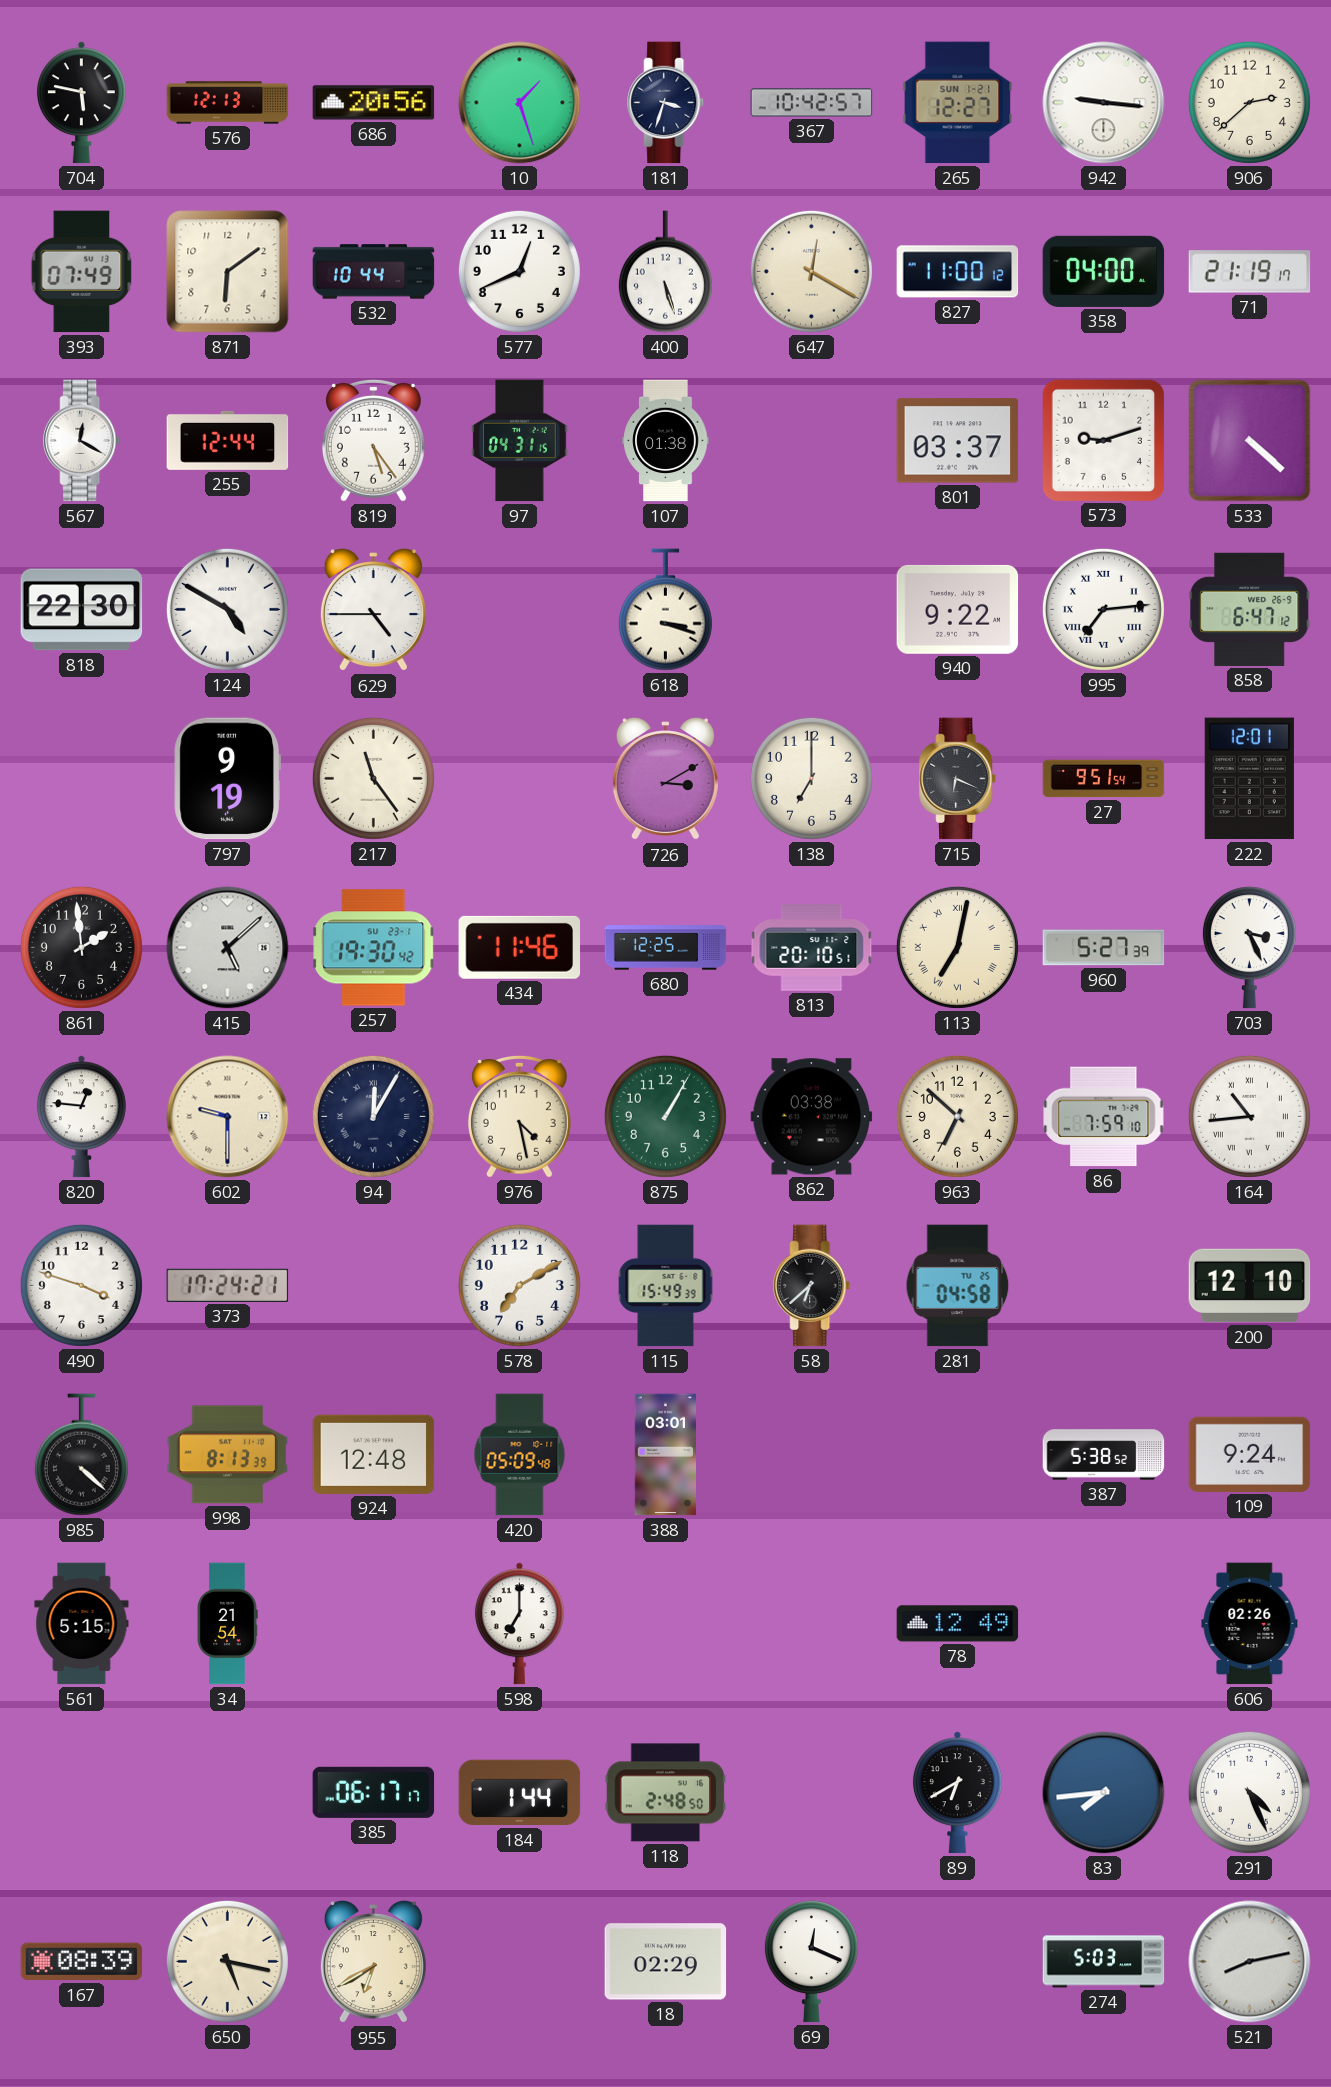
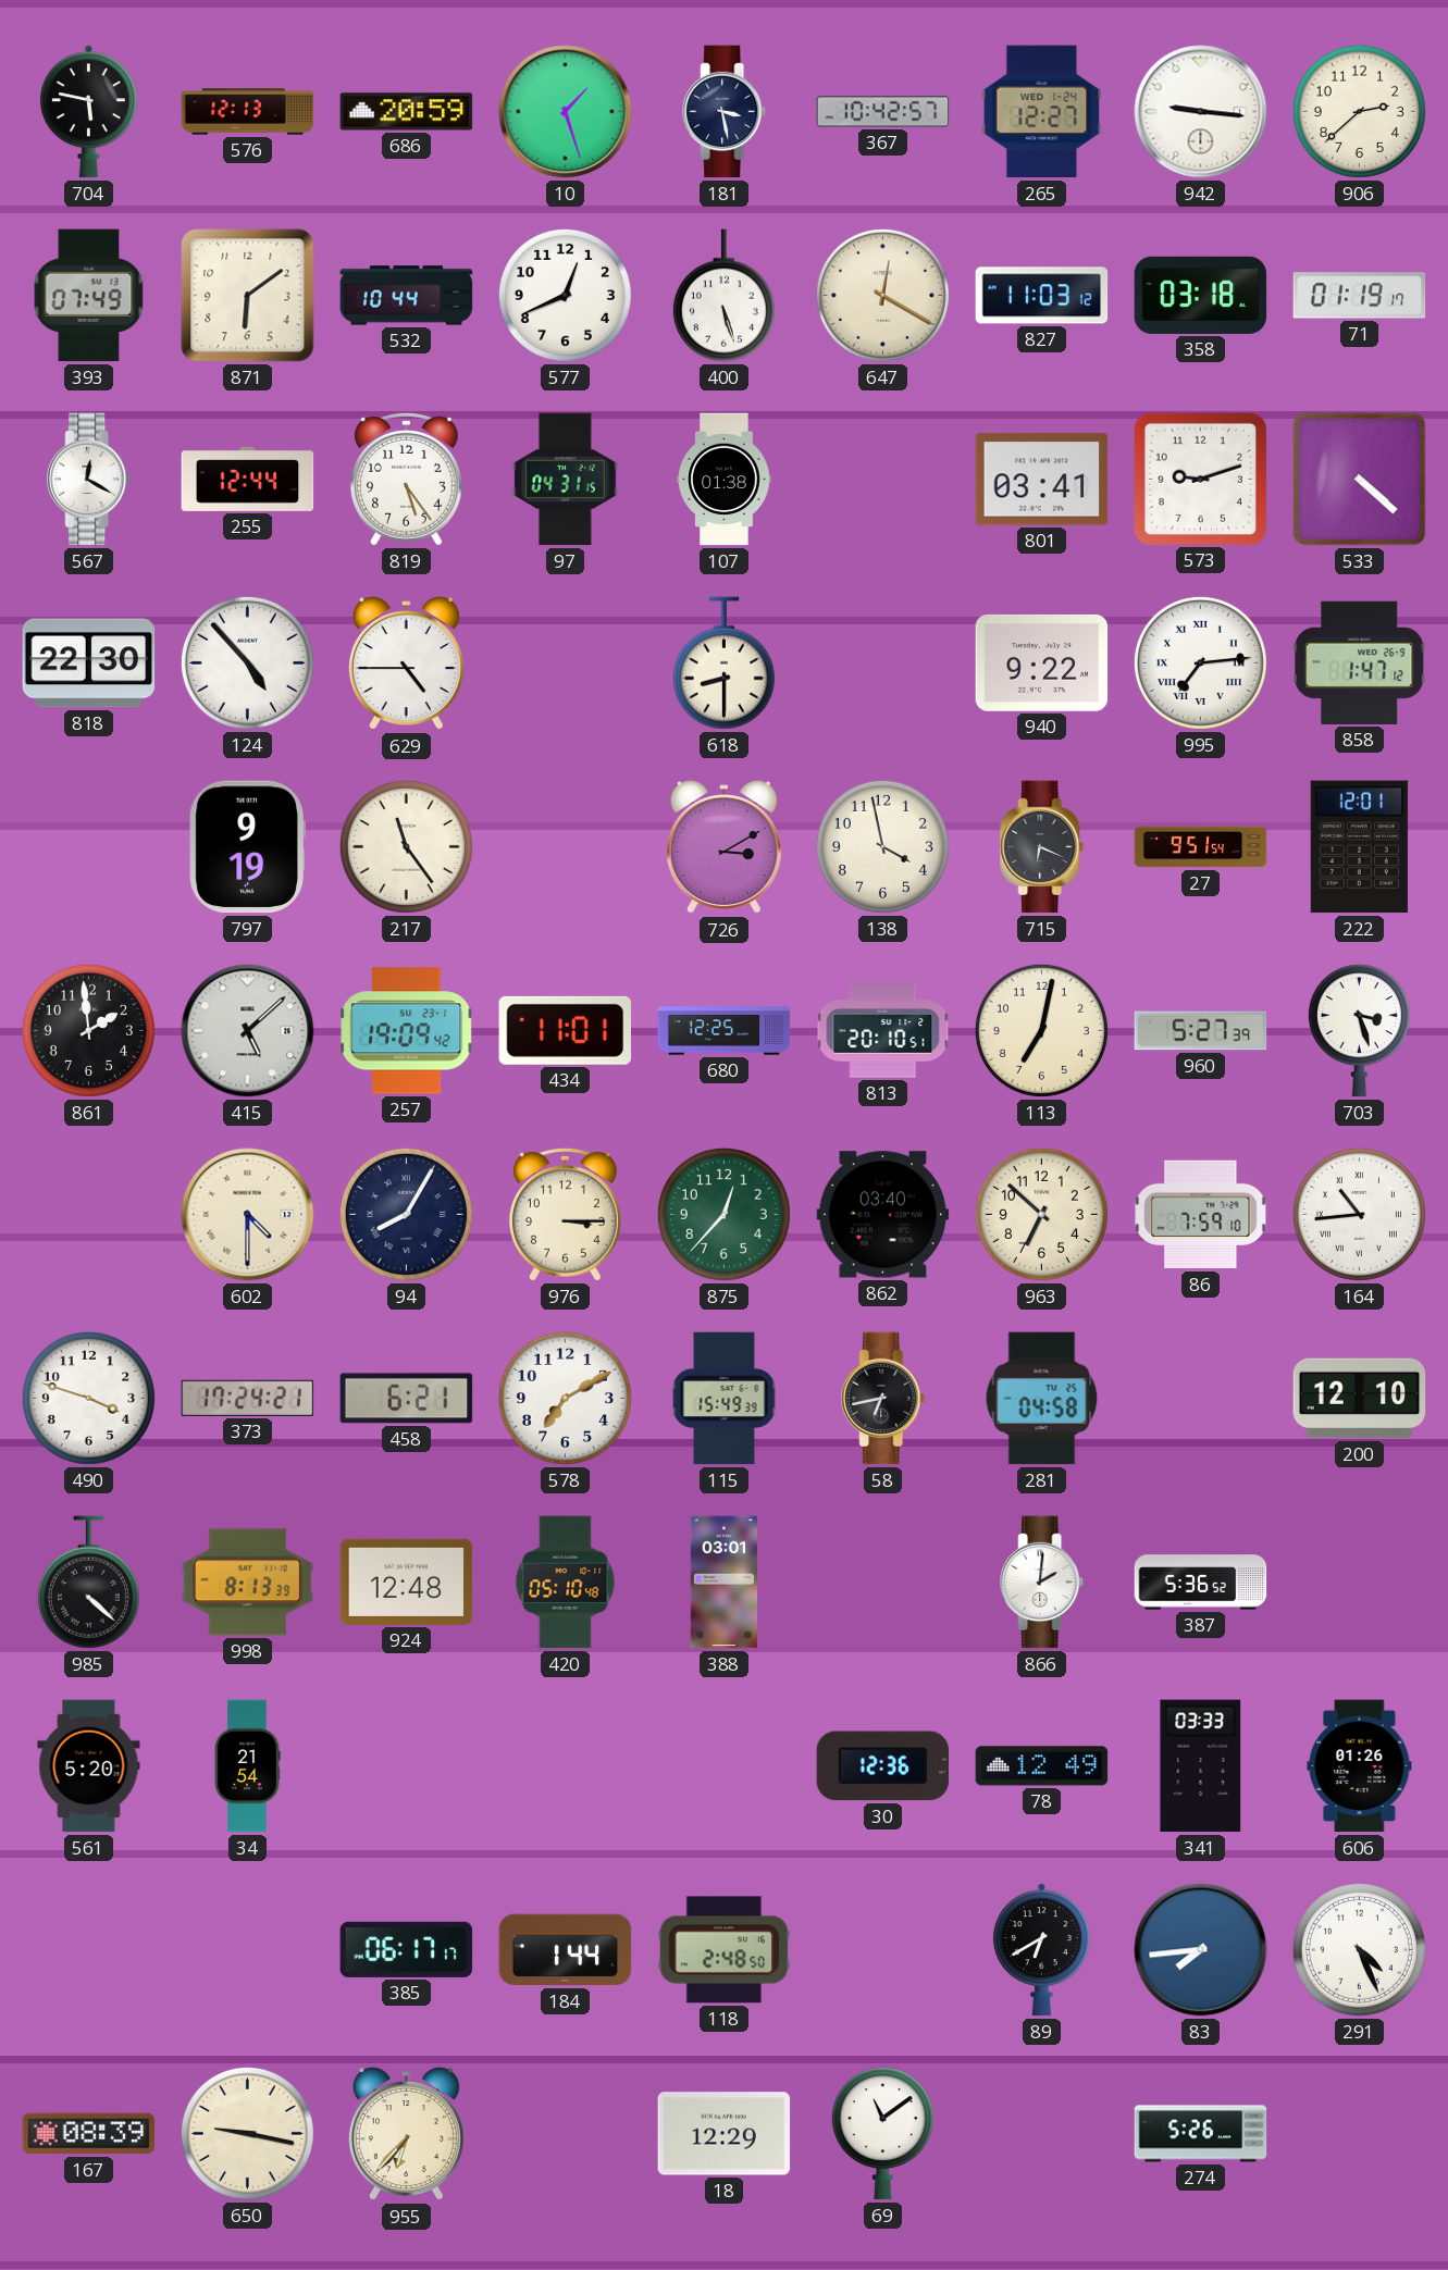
686: 20:56 -> 20:59
181: 3:33 -> 3:28
265 date: SUN 1-21 -> WED 1-24
827: 11:00 -> 11:03
358: 04:00 -> 03:18
71: 21:19 -> 01:19
801: 03:37 -> 03:41
124: 4:50 -> 4:53
618: 3:18 -> 8:30
858: 6:47 -> 1:47
138: 7:00 -> 3:58
257: 19:30 -> 19:09
434: 11:46 -> 11:01
113 numerals: Roman -> Arabic
703: 3:26 -> 3:27
820: 12:46 -> none
602: 9:30 -> 4:30
94: 12:05 -> 8:05
976: 4:28 -> 3:15
875: 1:05 -> 12:37
862: 03:38 -> 03:40
458: none -> 6:21
58: 6:38 -> 6:43
420: 05:09 -> 05:10
866: none -> 2:01
387: 5:38 -> 5:36
109: 9:24 -> none
561: 5:15 -> 5:20
598: 7:00 -> none
30: none -> 12:36
341: none -> 03:33
606: 02:26 -> 01:26
650: 5:17 -> 9:17
955: 6:40 -> 6:37
18: 02:29 -> 12:29
69: 12:19 -> 11:09
274: 5:03 -> 5:26
521: 8:13 -> none
